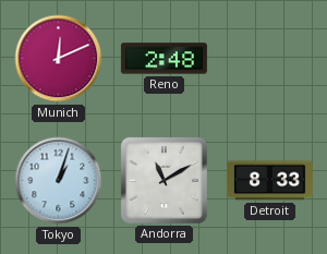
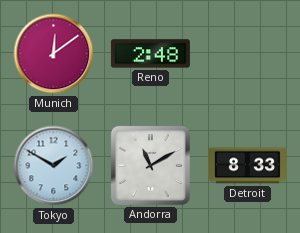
Munich: 12:11 -> 12:09
Tokyo: 1:03 -> 1:50
